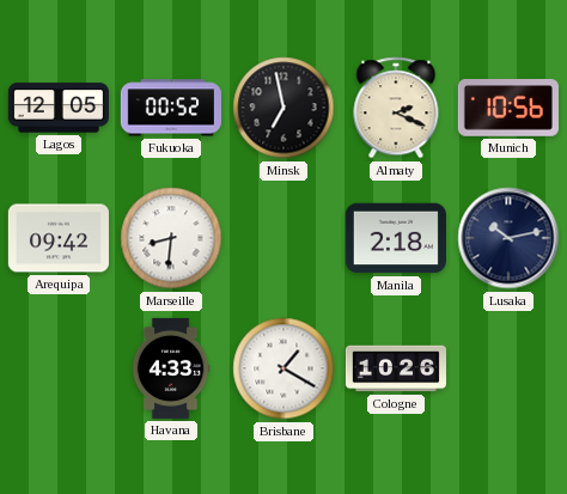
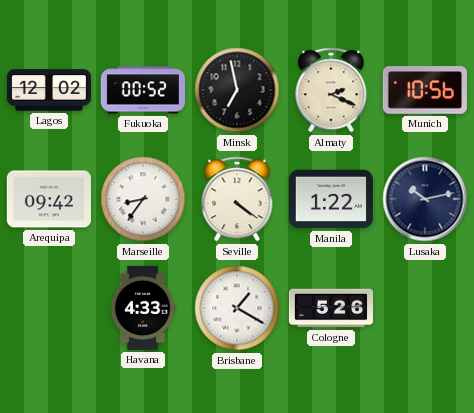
Lagos: 12:05 -> 12:02
Marseille: 8:31 -> 8:36
Seville: none -> 4:21
Manila: 2:18 -> 1:22
Cologne: 10:26 -> 5:26
